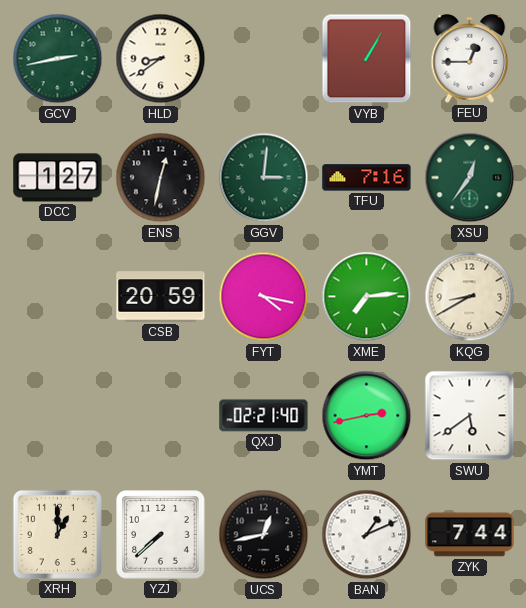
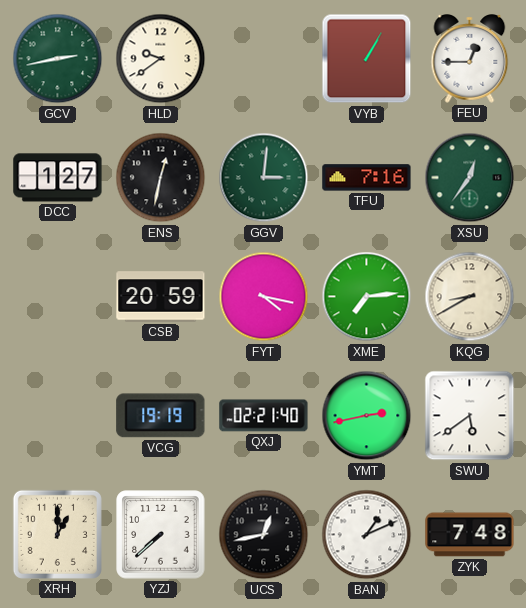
HLD: 8:39 -> 9:39
VCG: none -> 19:19
ZYK: 7:44 -> 7:48
